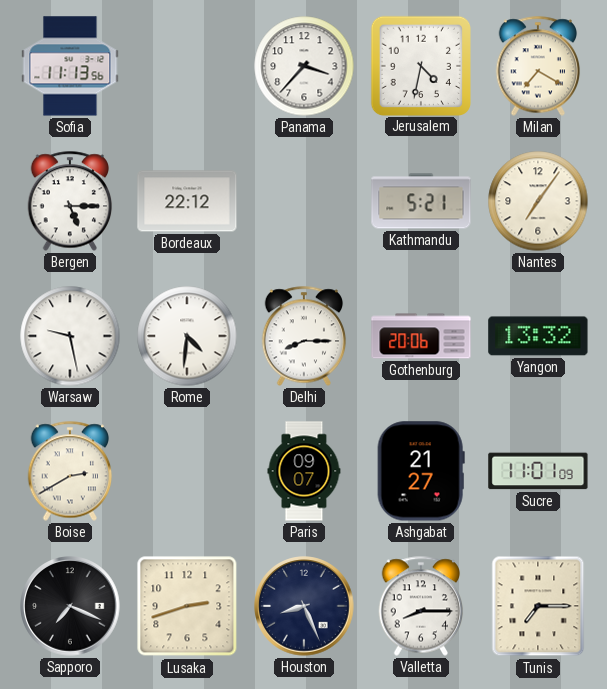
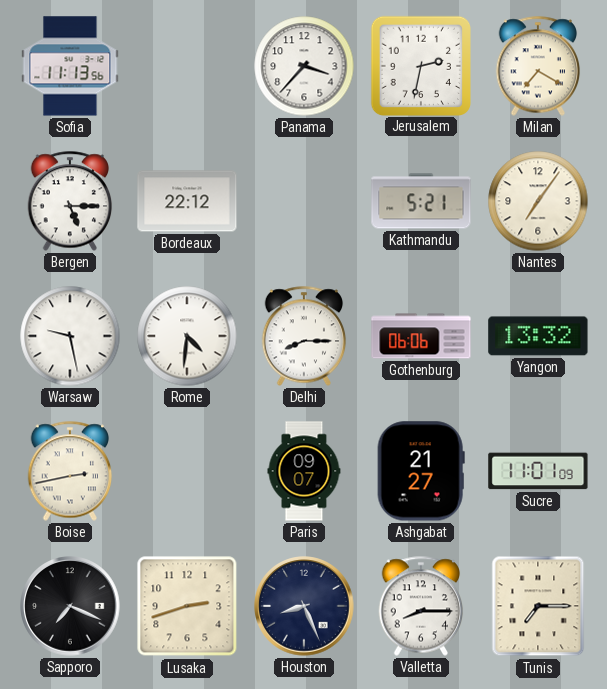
Jerusalem: 4:32 -> 2:32
Gothenburg: 20:06 -> 06:06
Boise: 2:40 -> 2:43
